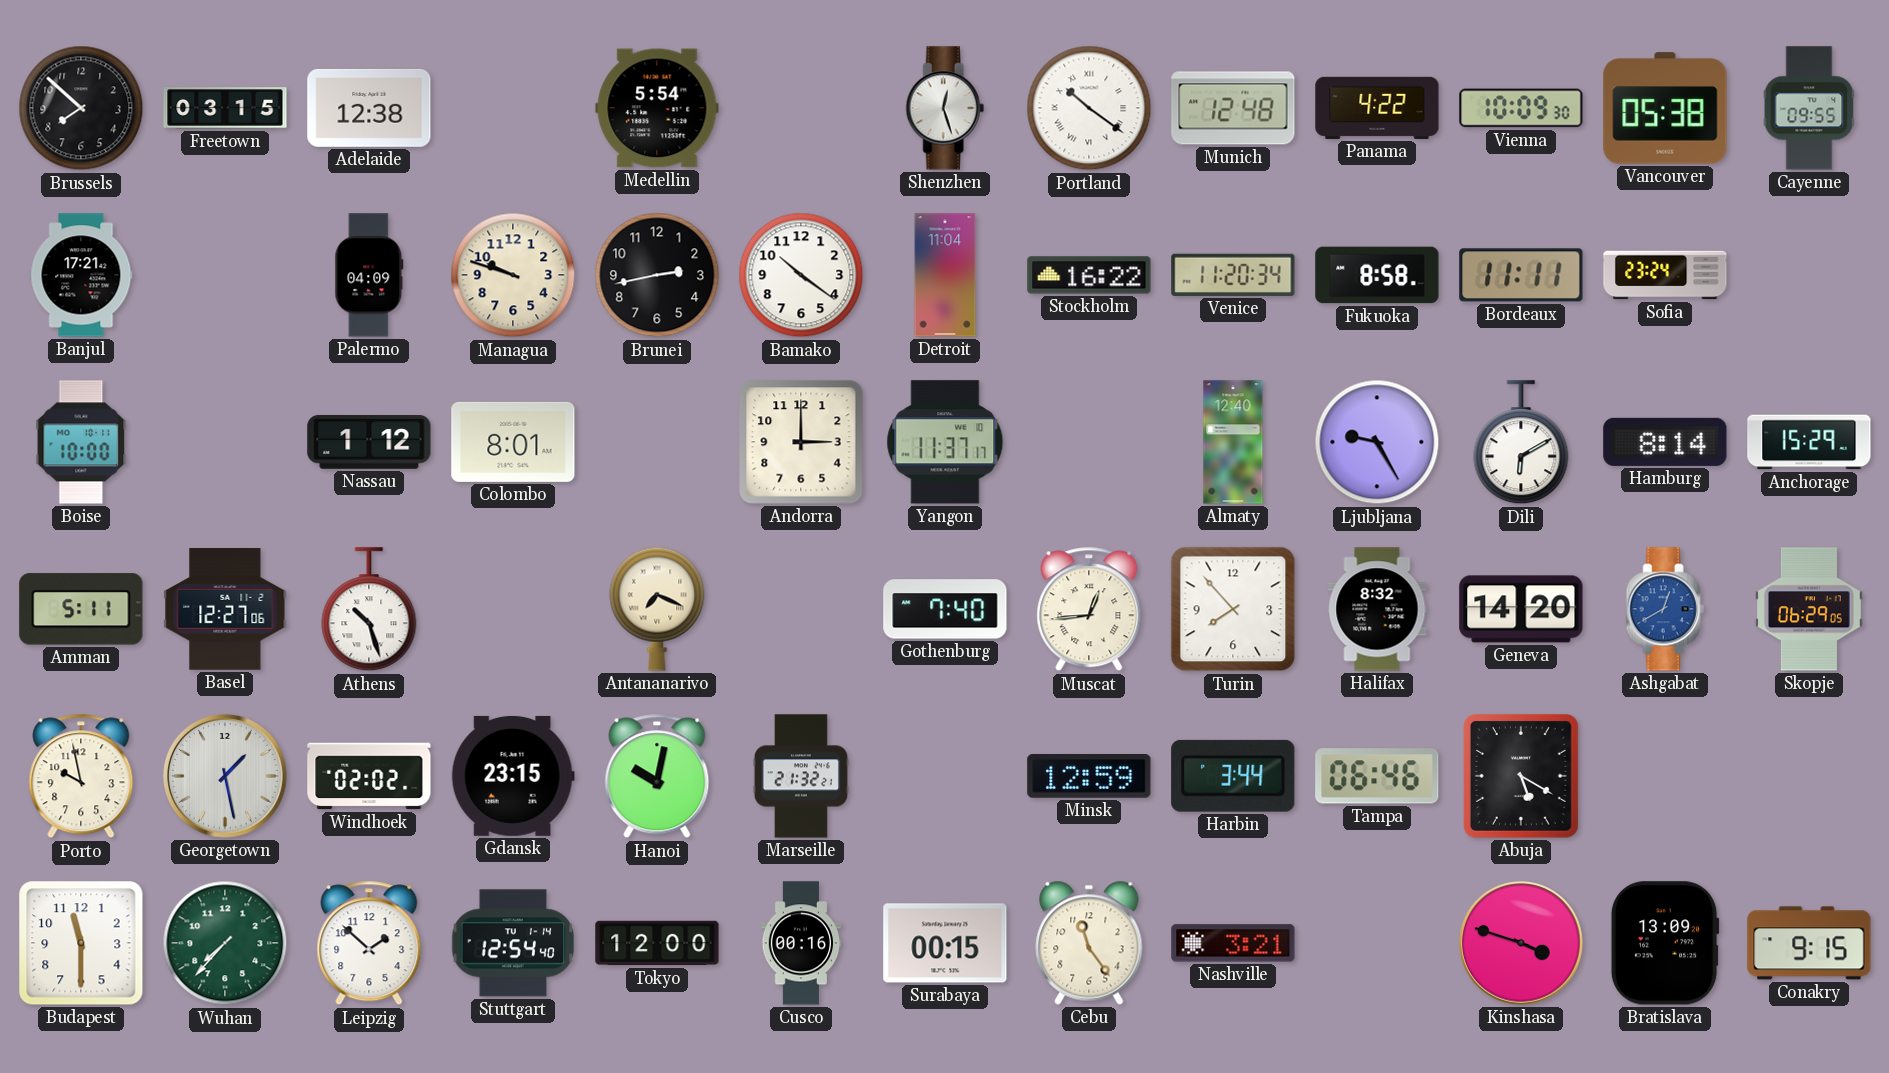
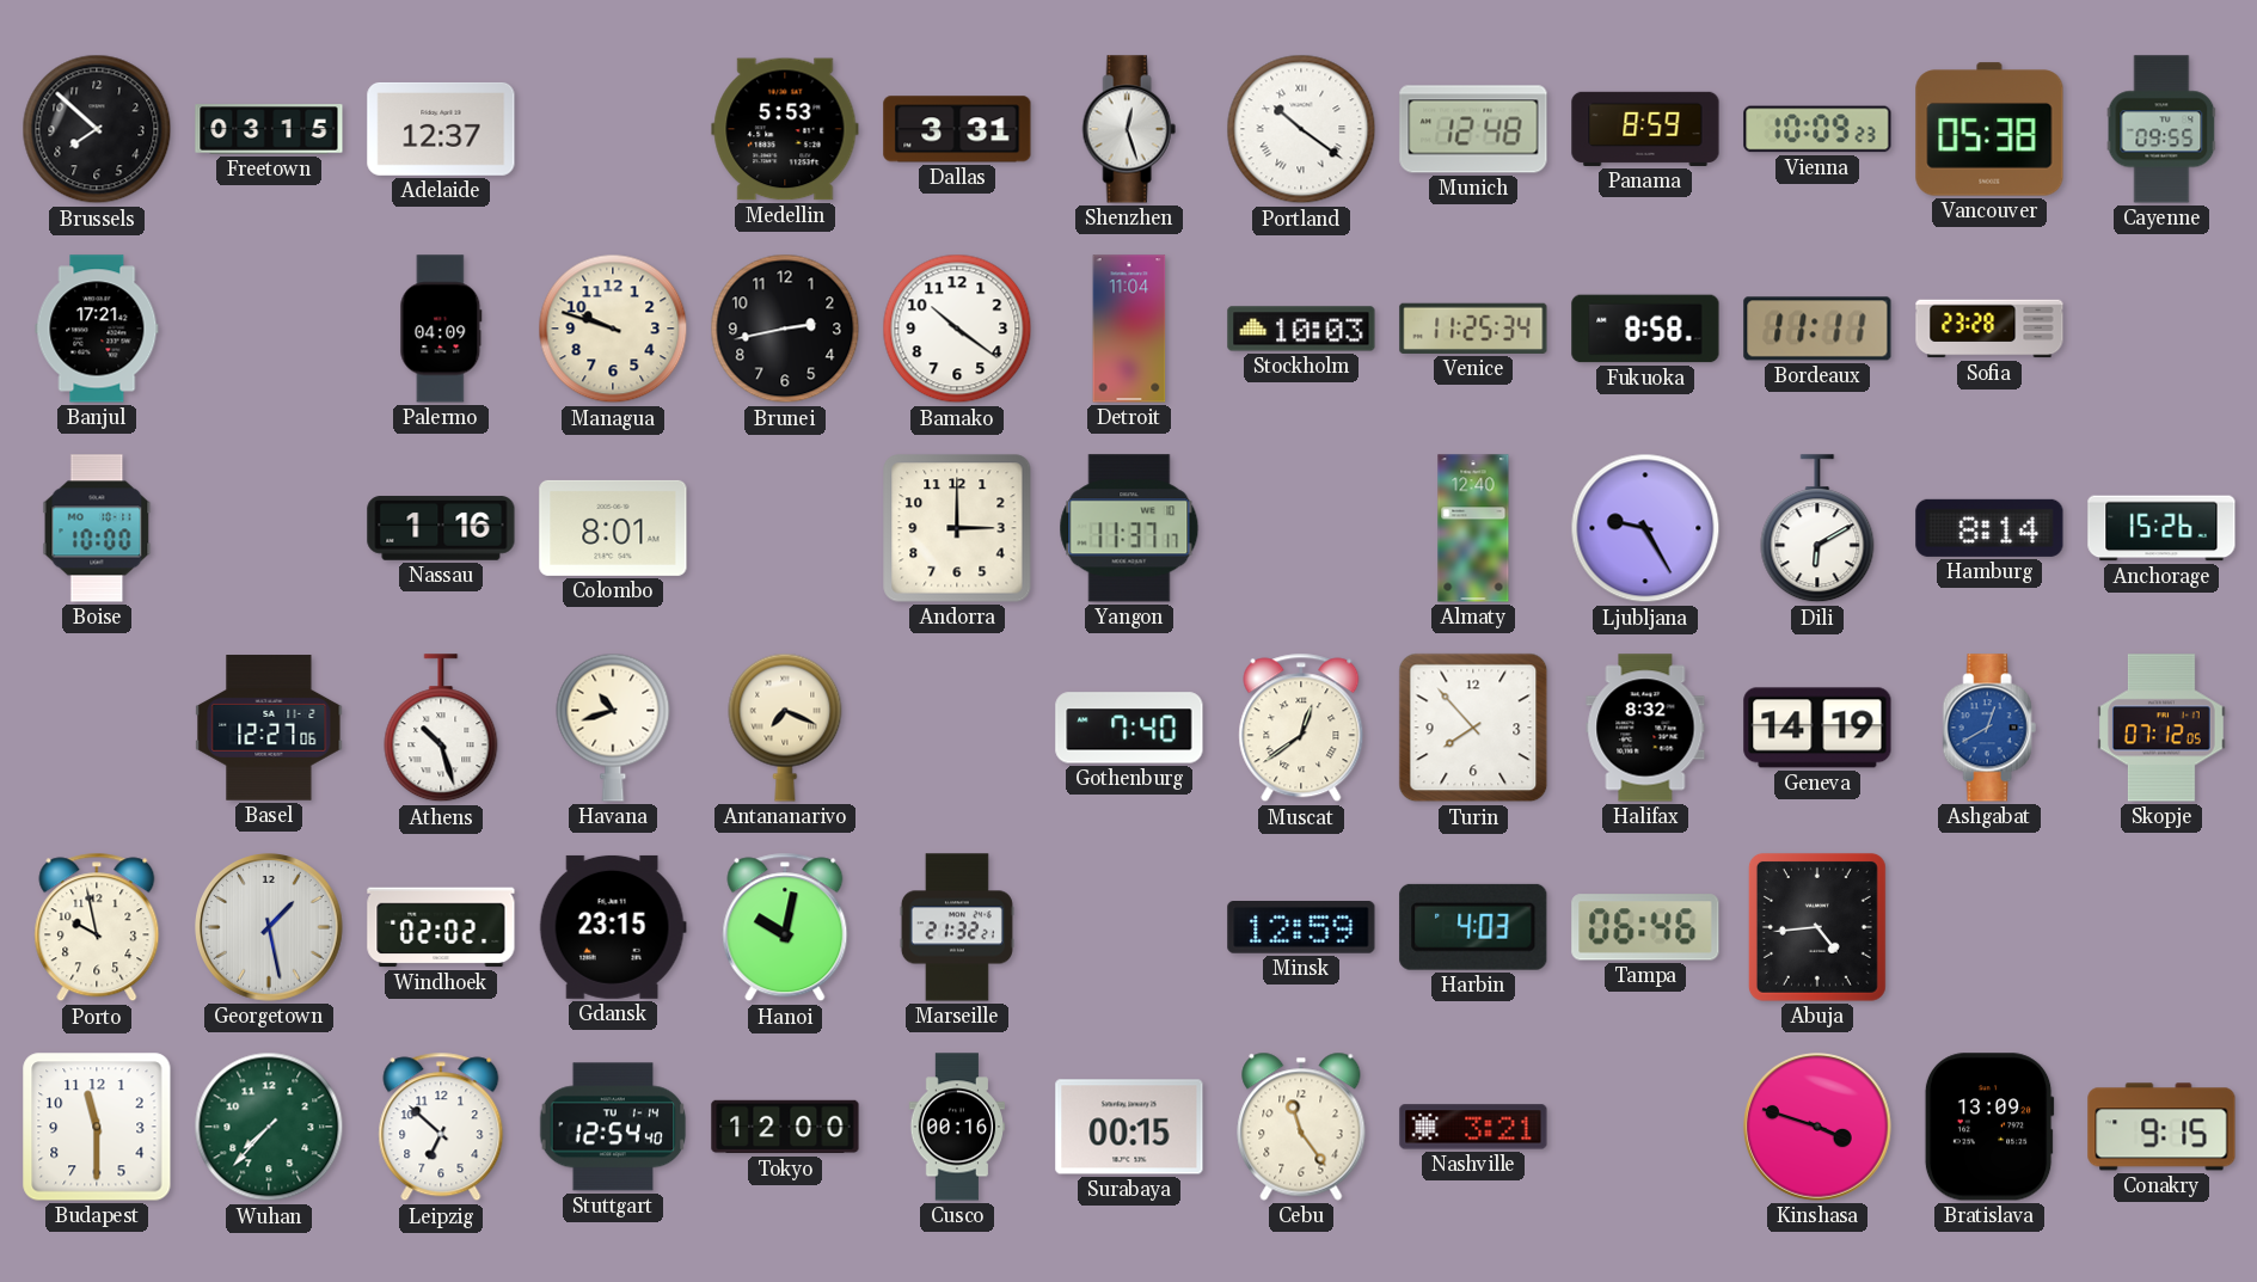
Adelaide: 12:38 -> 12:37
Medellin: 5:54 -> 5:53
Dallas: none -> 3:31
Panama: 4:22 -> 8:59
Vienna: 10:09:30 -> 10:09:23
Stockholm: 16:22 -> 10:03
Venice: 11:20 -> 11:25
Sofia: 23:24 -> 23:28
Nassau: 1:12 -> 1:16
Anchorage: 15:29 -> 15:26
Amman: 5:11 -> none
Havana: none -> 10:42
Muscat: 12:44 -> 12:39
Geneva: 14:20 -> 14:19
Skopje: 06:29 -> 07:12
Harbin: 3:44 -> 4:03
Abuja: 5:20 -> 4:44
Leipzig: 1:52 -> 6:52
